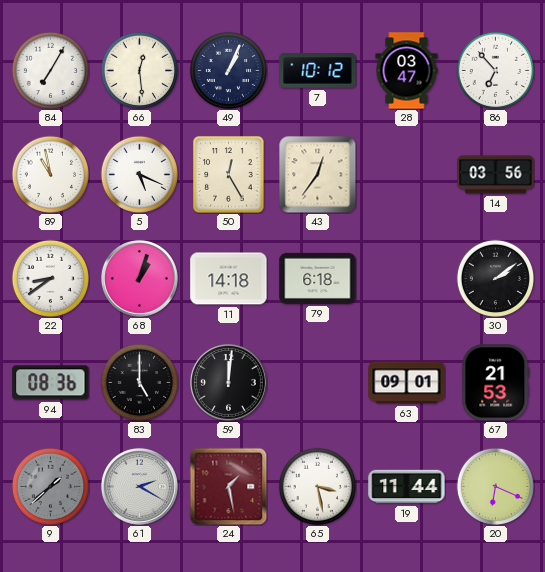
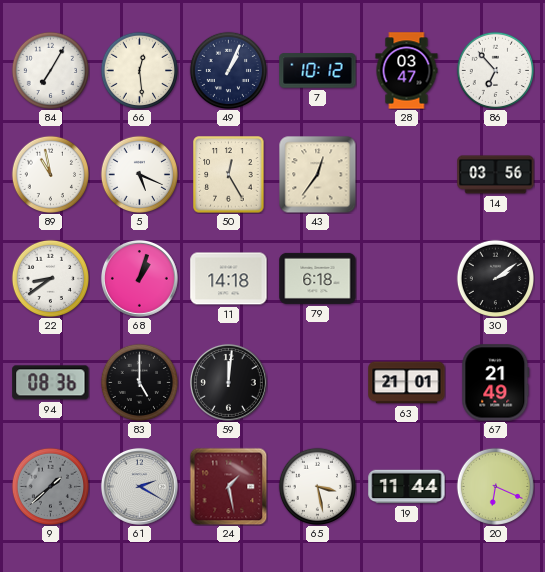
63: 09:01 -> 21:01
67: 21:53 -> 21:49
